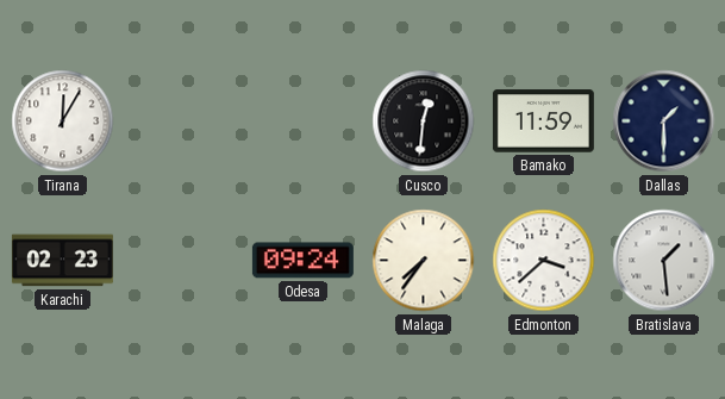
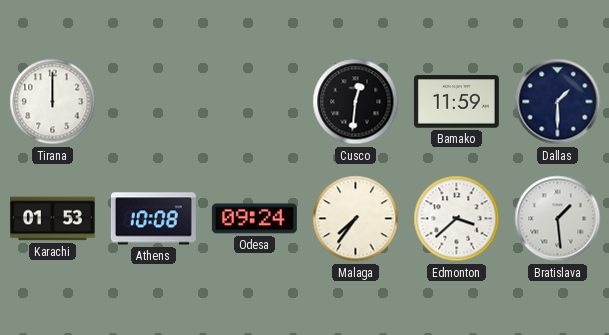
Tirana: 12:05 -> 12:00
Karachi: 02:23 -> 01:53
Athens: none -> 10:08
